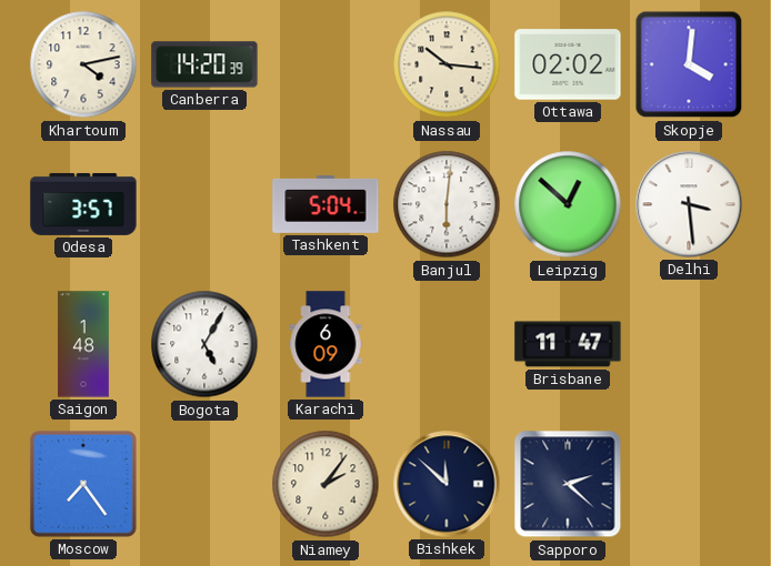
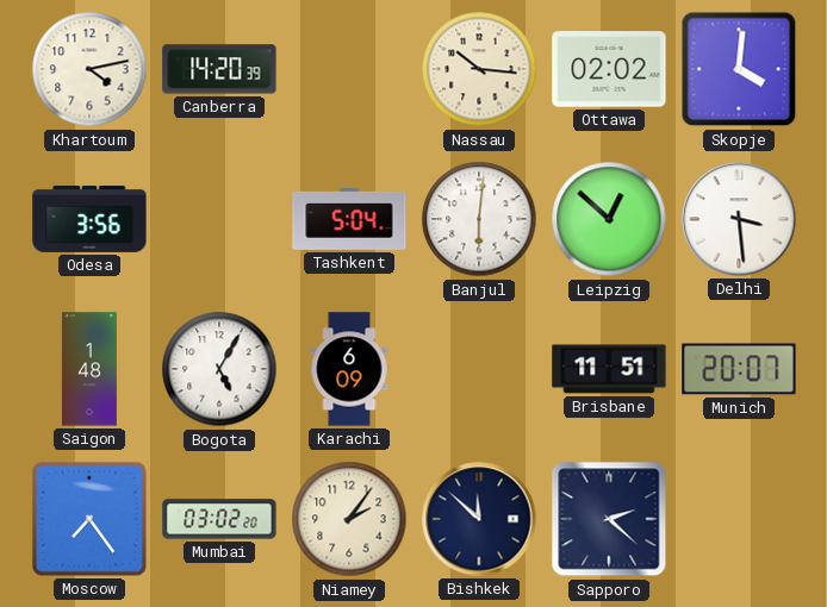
Odesa: 3:57 -> 3:56
Brisbane: 11:47 -> 11:51
Munich: none -> 20:07
Mumbai: none -> 03:02
